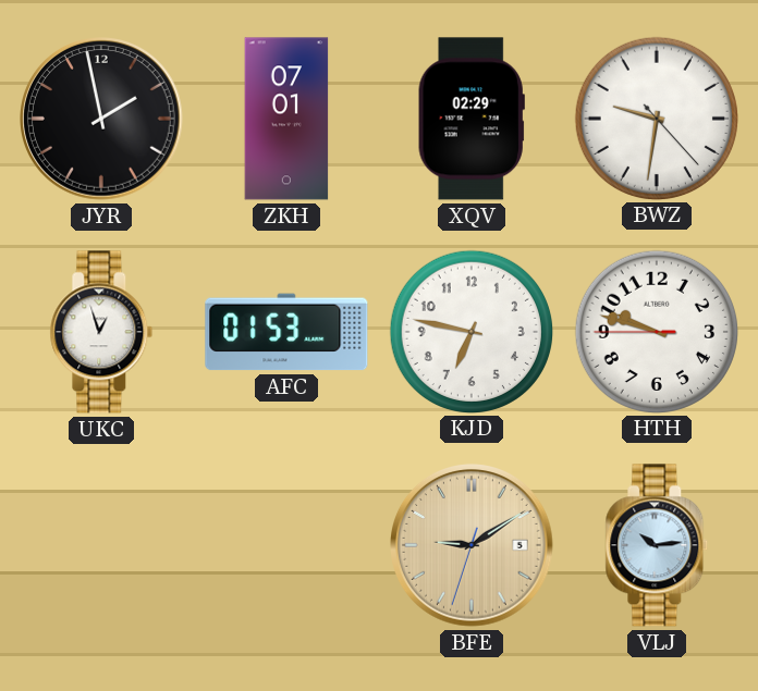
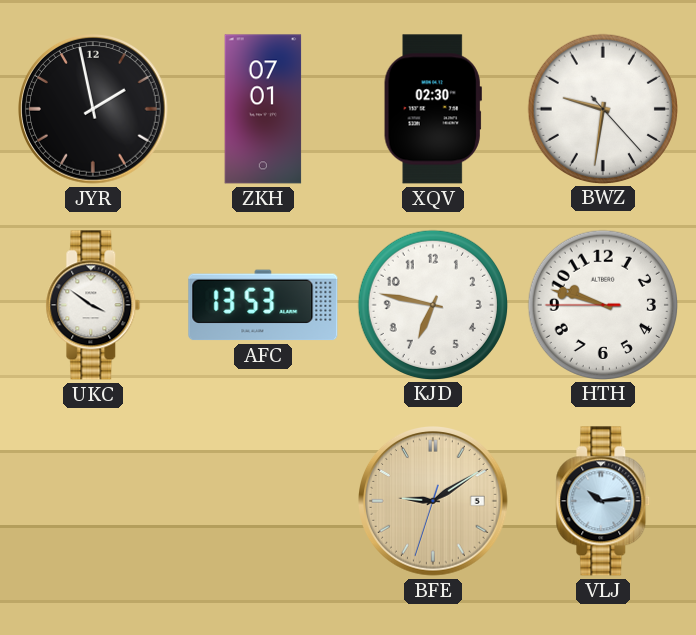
XQV: 02:29 -> 02:30
UKC: 12:57 -> 3:51
AFC: 01:53 -> 13:53
